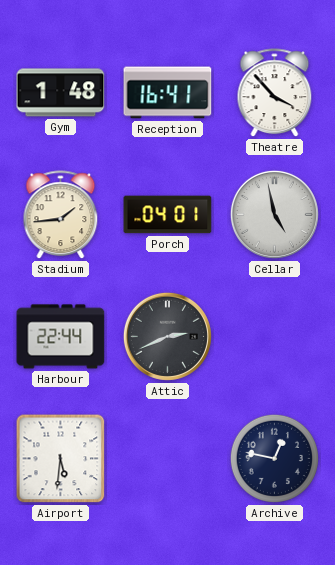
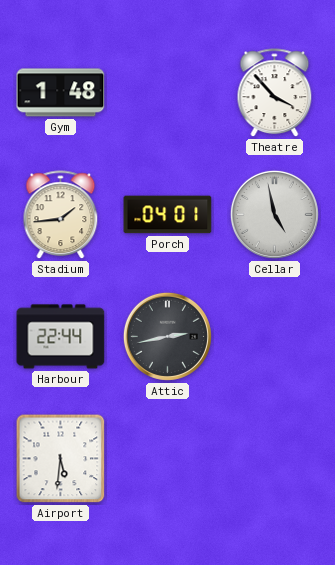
Reception: 16:41 -> none
Attic: 2:41 -> 2:43
Archive: 12:47 -> none
